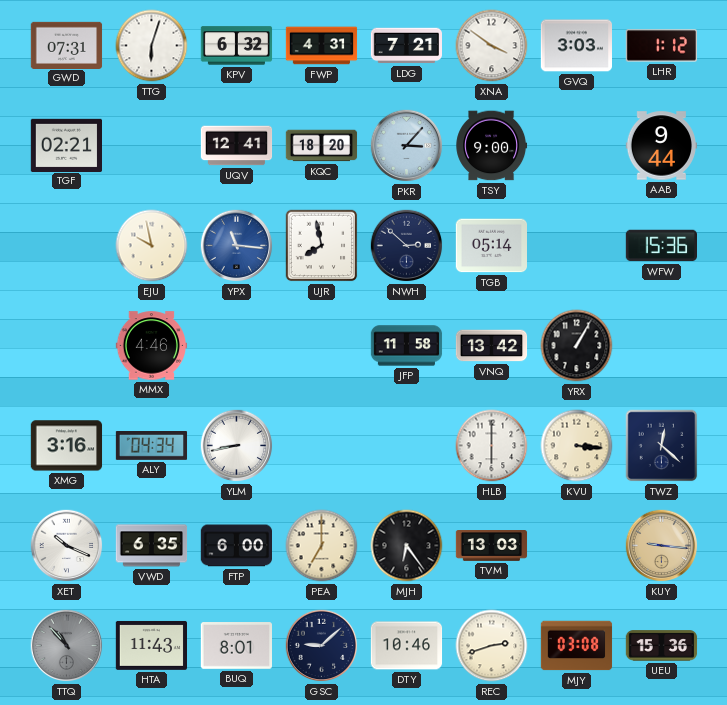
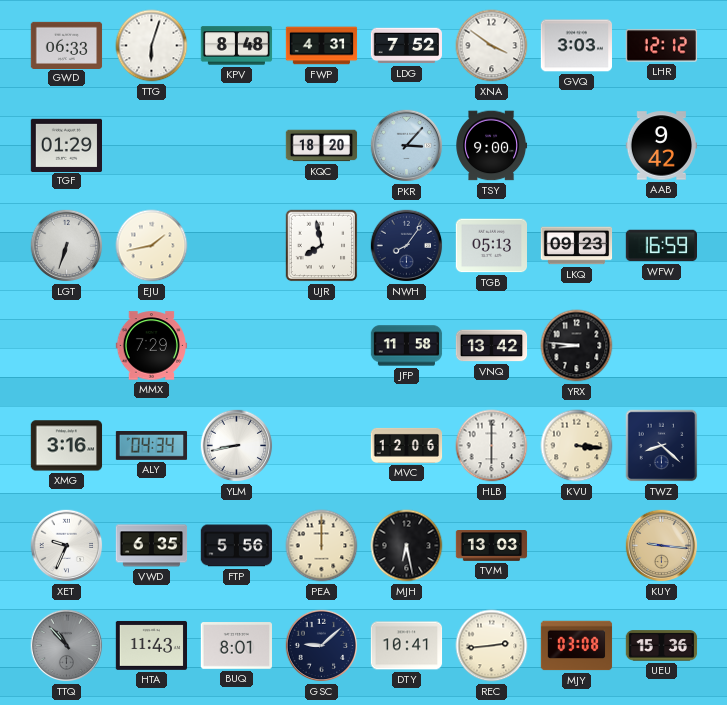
GWD: 07:31 -> 06:33
KPV: 6:32 -> 8:48
LDG: 7:21 -> 7:52
LHR: 1:12 -> 12:12
TGF: 02:21 -> 01:29
UQV: 12:41 -> none
AAB: 9:44 -> 9:42
LGT: none -> 6:33
EJU: 9:58 -> 1:43
YPX: 11:16 -> none
NWH: 2:52 -> 8:06
TGB: 05:14 -> 05:13
LKQ: none -> 09:23
WFW: 15:36 -> 16:59
MMX: 4:46 -> 7:29
YRX: 1:05 -> 8:46
MVC: none -> 12:06
TWZ: 12:22 -> 8:22
XET: 10:19 -> 9:34
FTP: 6:00 -> 5:56
PEA: 7:00 -> 12:00
MJH: 6:24 -> 6:28
DTY: 10:46 -> 10:41
REC: 2:42 -> 2:44
